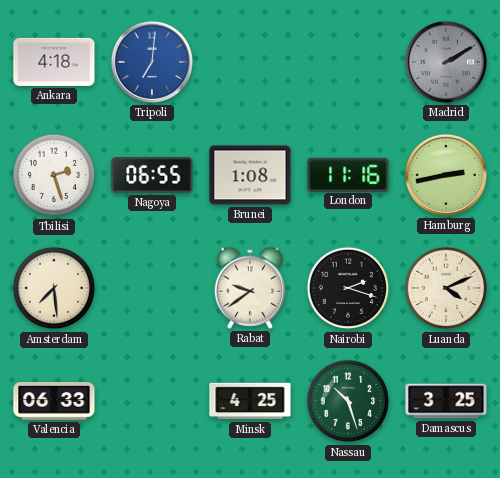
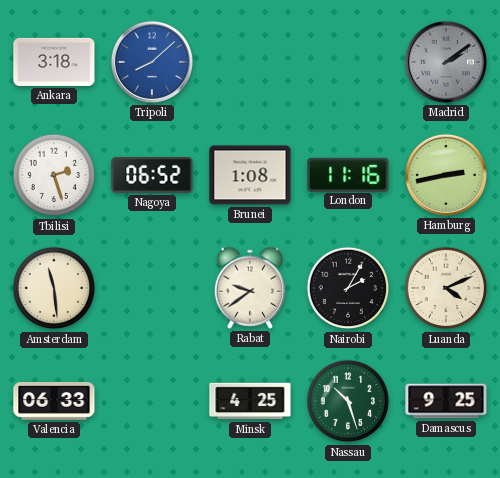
Ankara: 4:18 -> 3:18
Tripoli: 7:01 -> 8:08
Madrid: 2:10 -> 2:09
Nagoya: 06:55 -> 06:52
Amsterdam: 7:29 -> 11:29
Nairobi: 2:18 -> 2:05
Damascus: 3:25 -> 9:25
